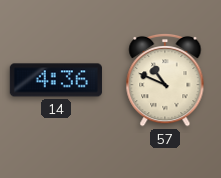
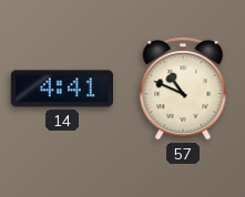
14: 4:36 -> 4:41
